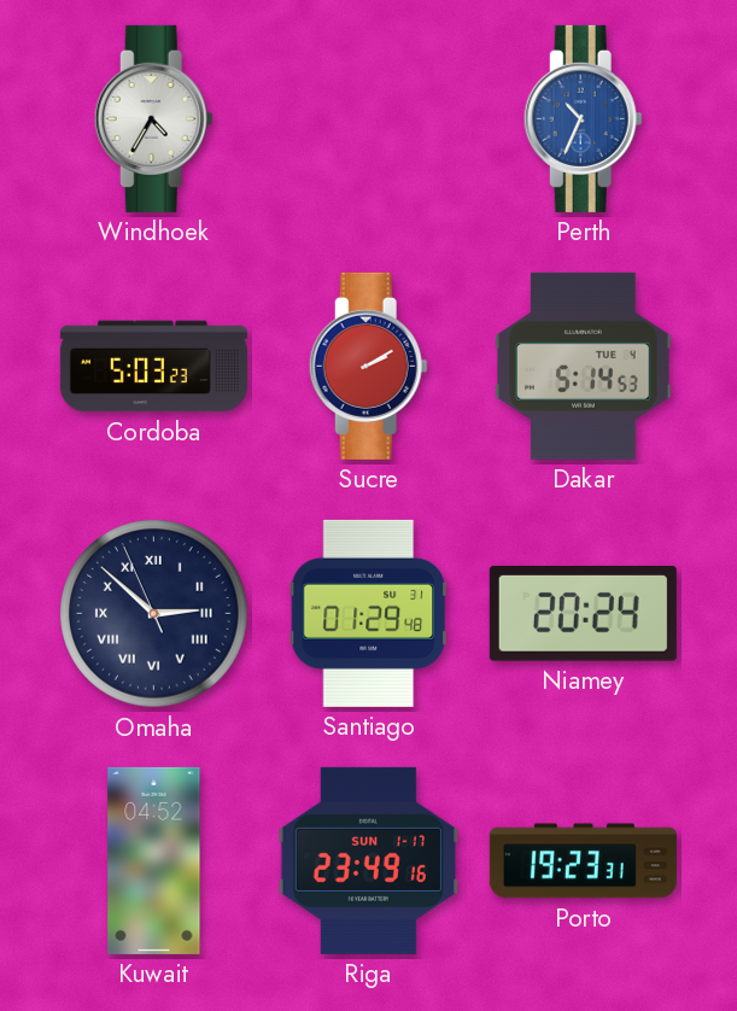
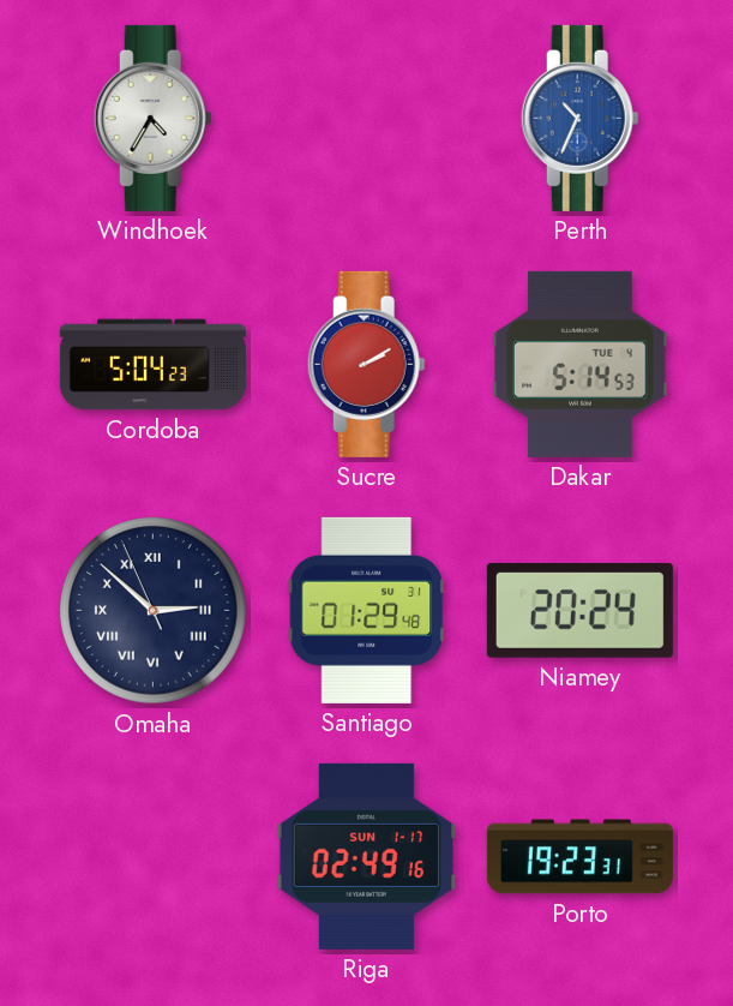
Cordoba: 5:03 -> 5:04
Kuwait: 04:52 -> none
Riga: 23:49 -> 02:49
